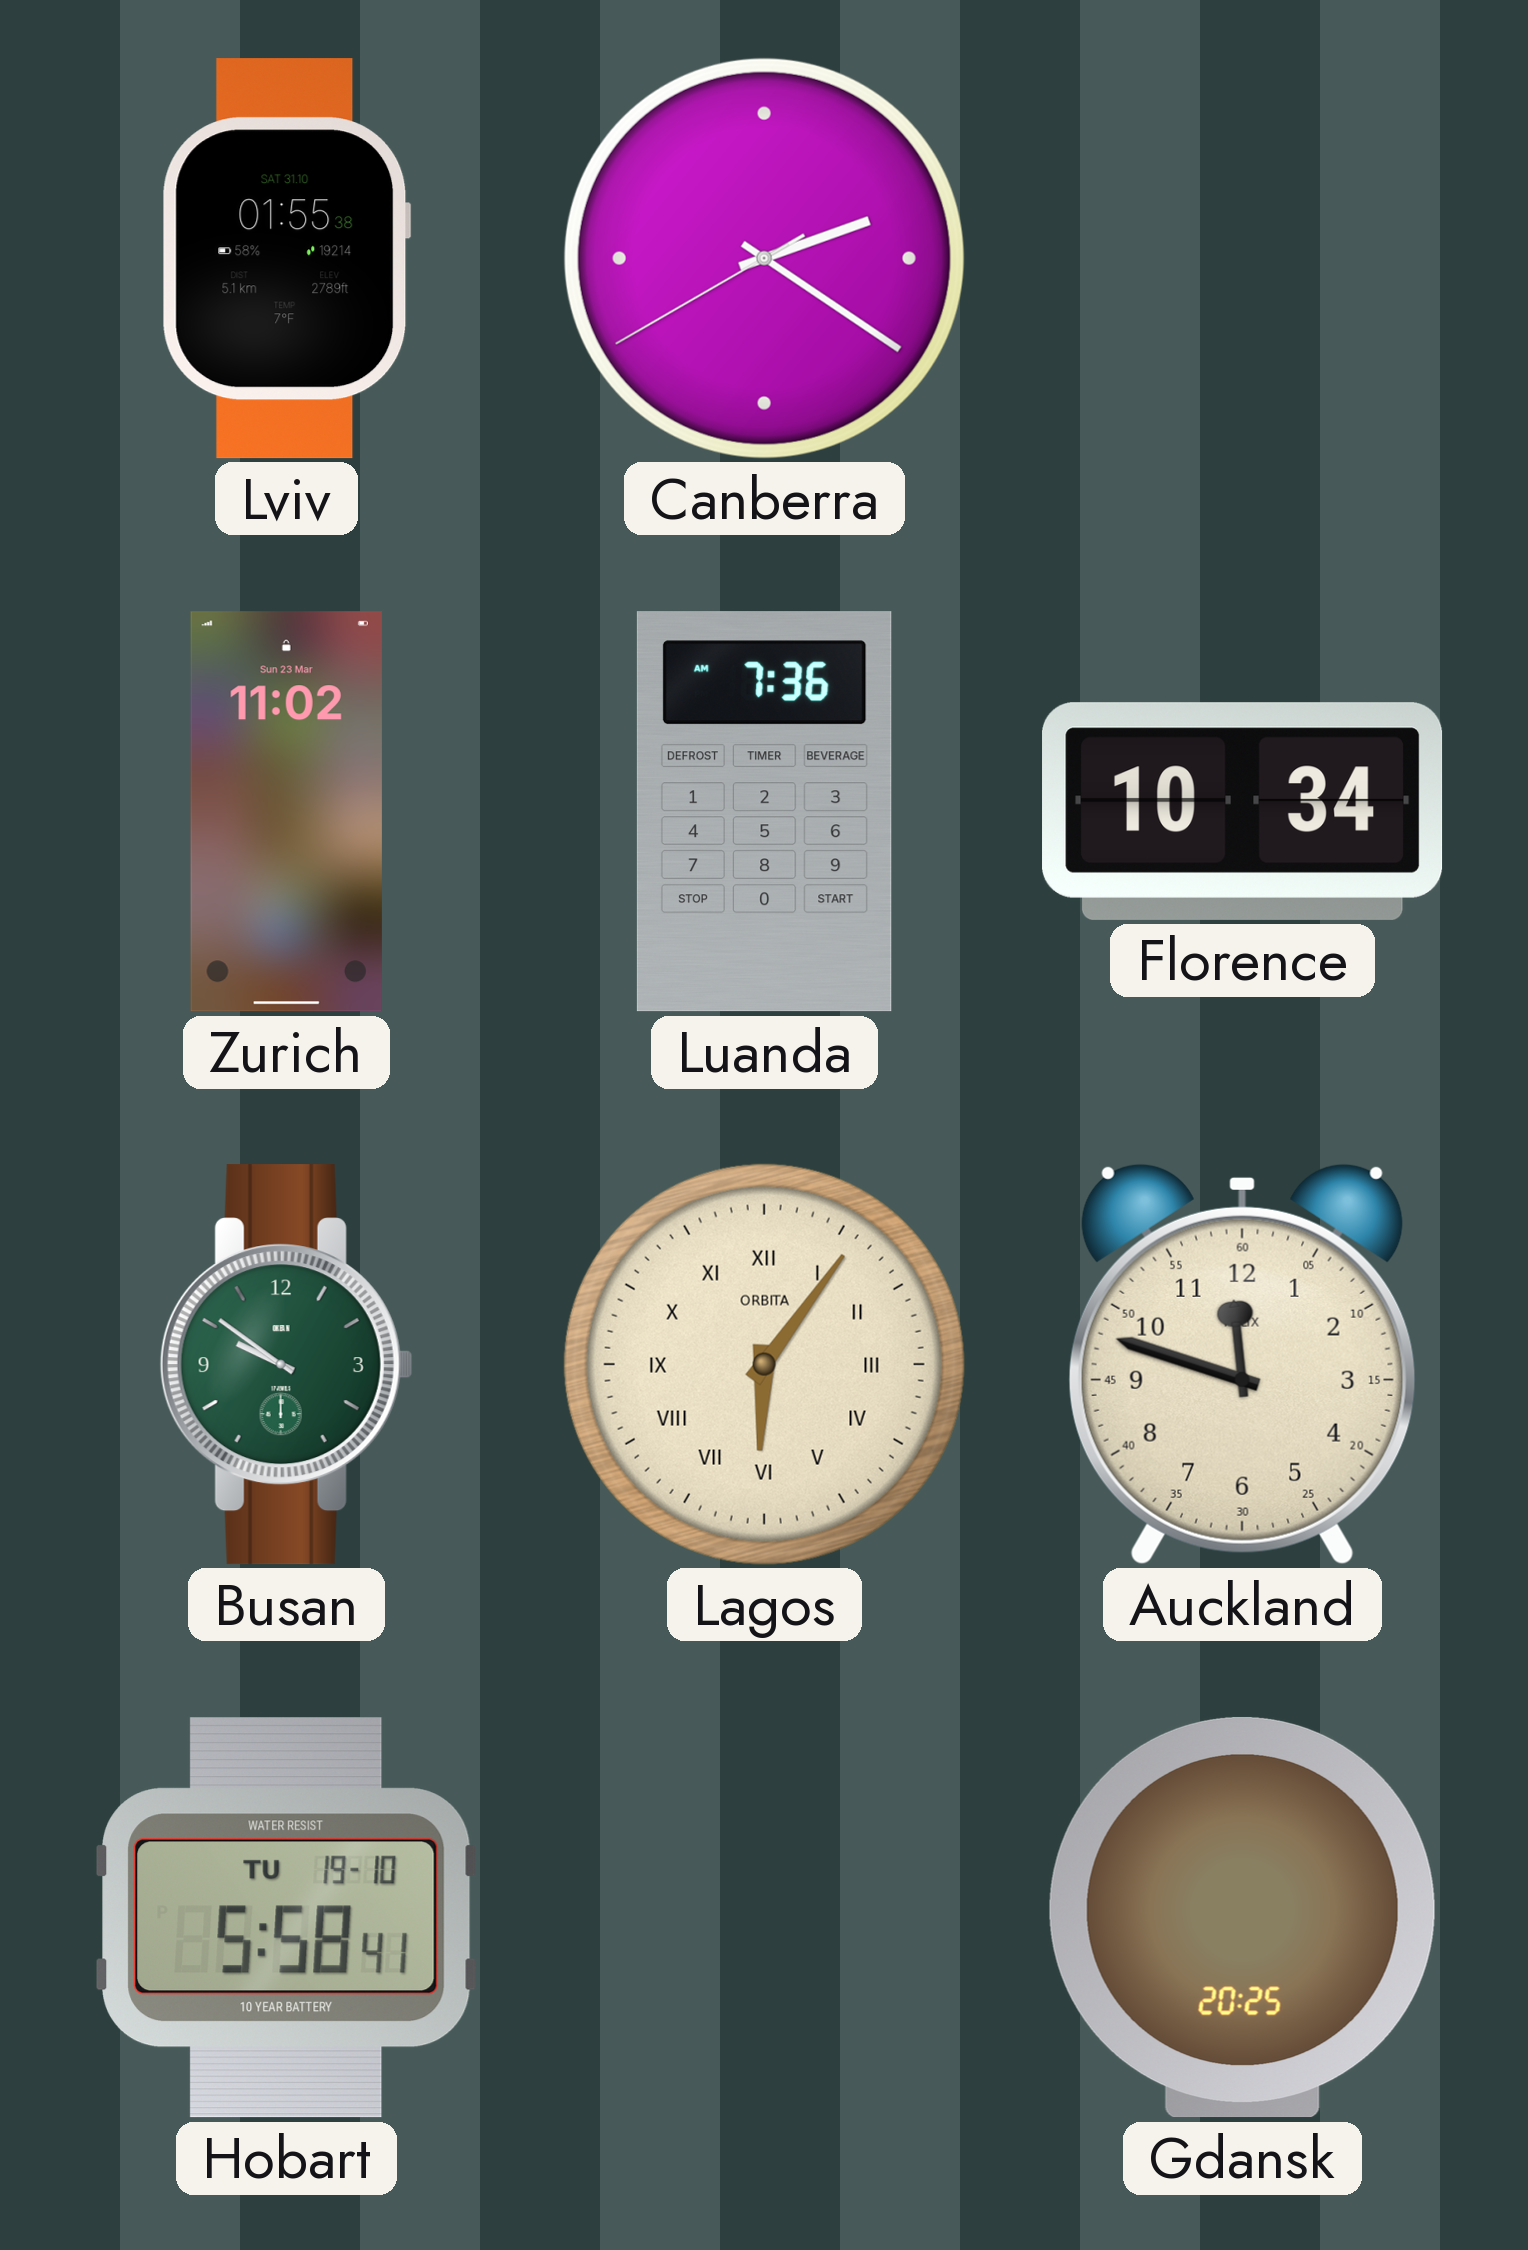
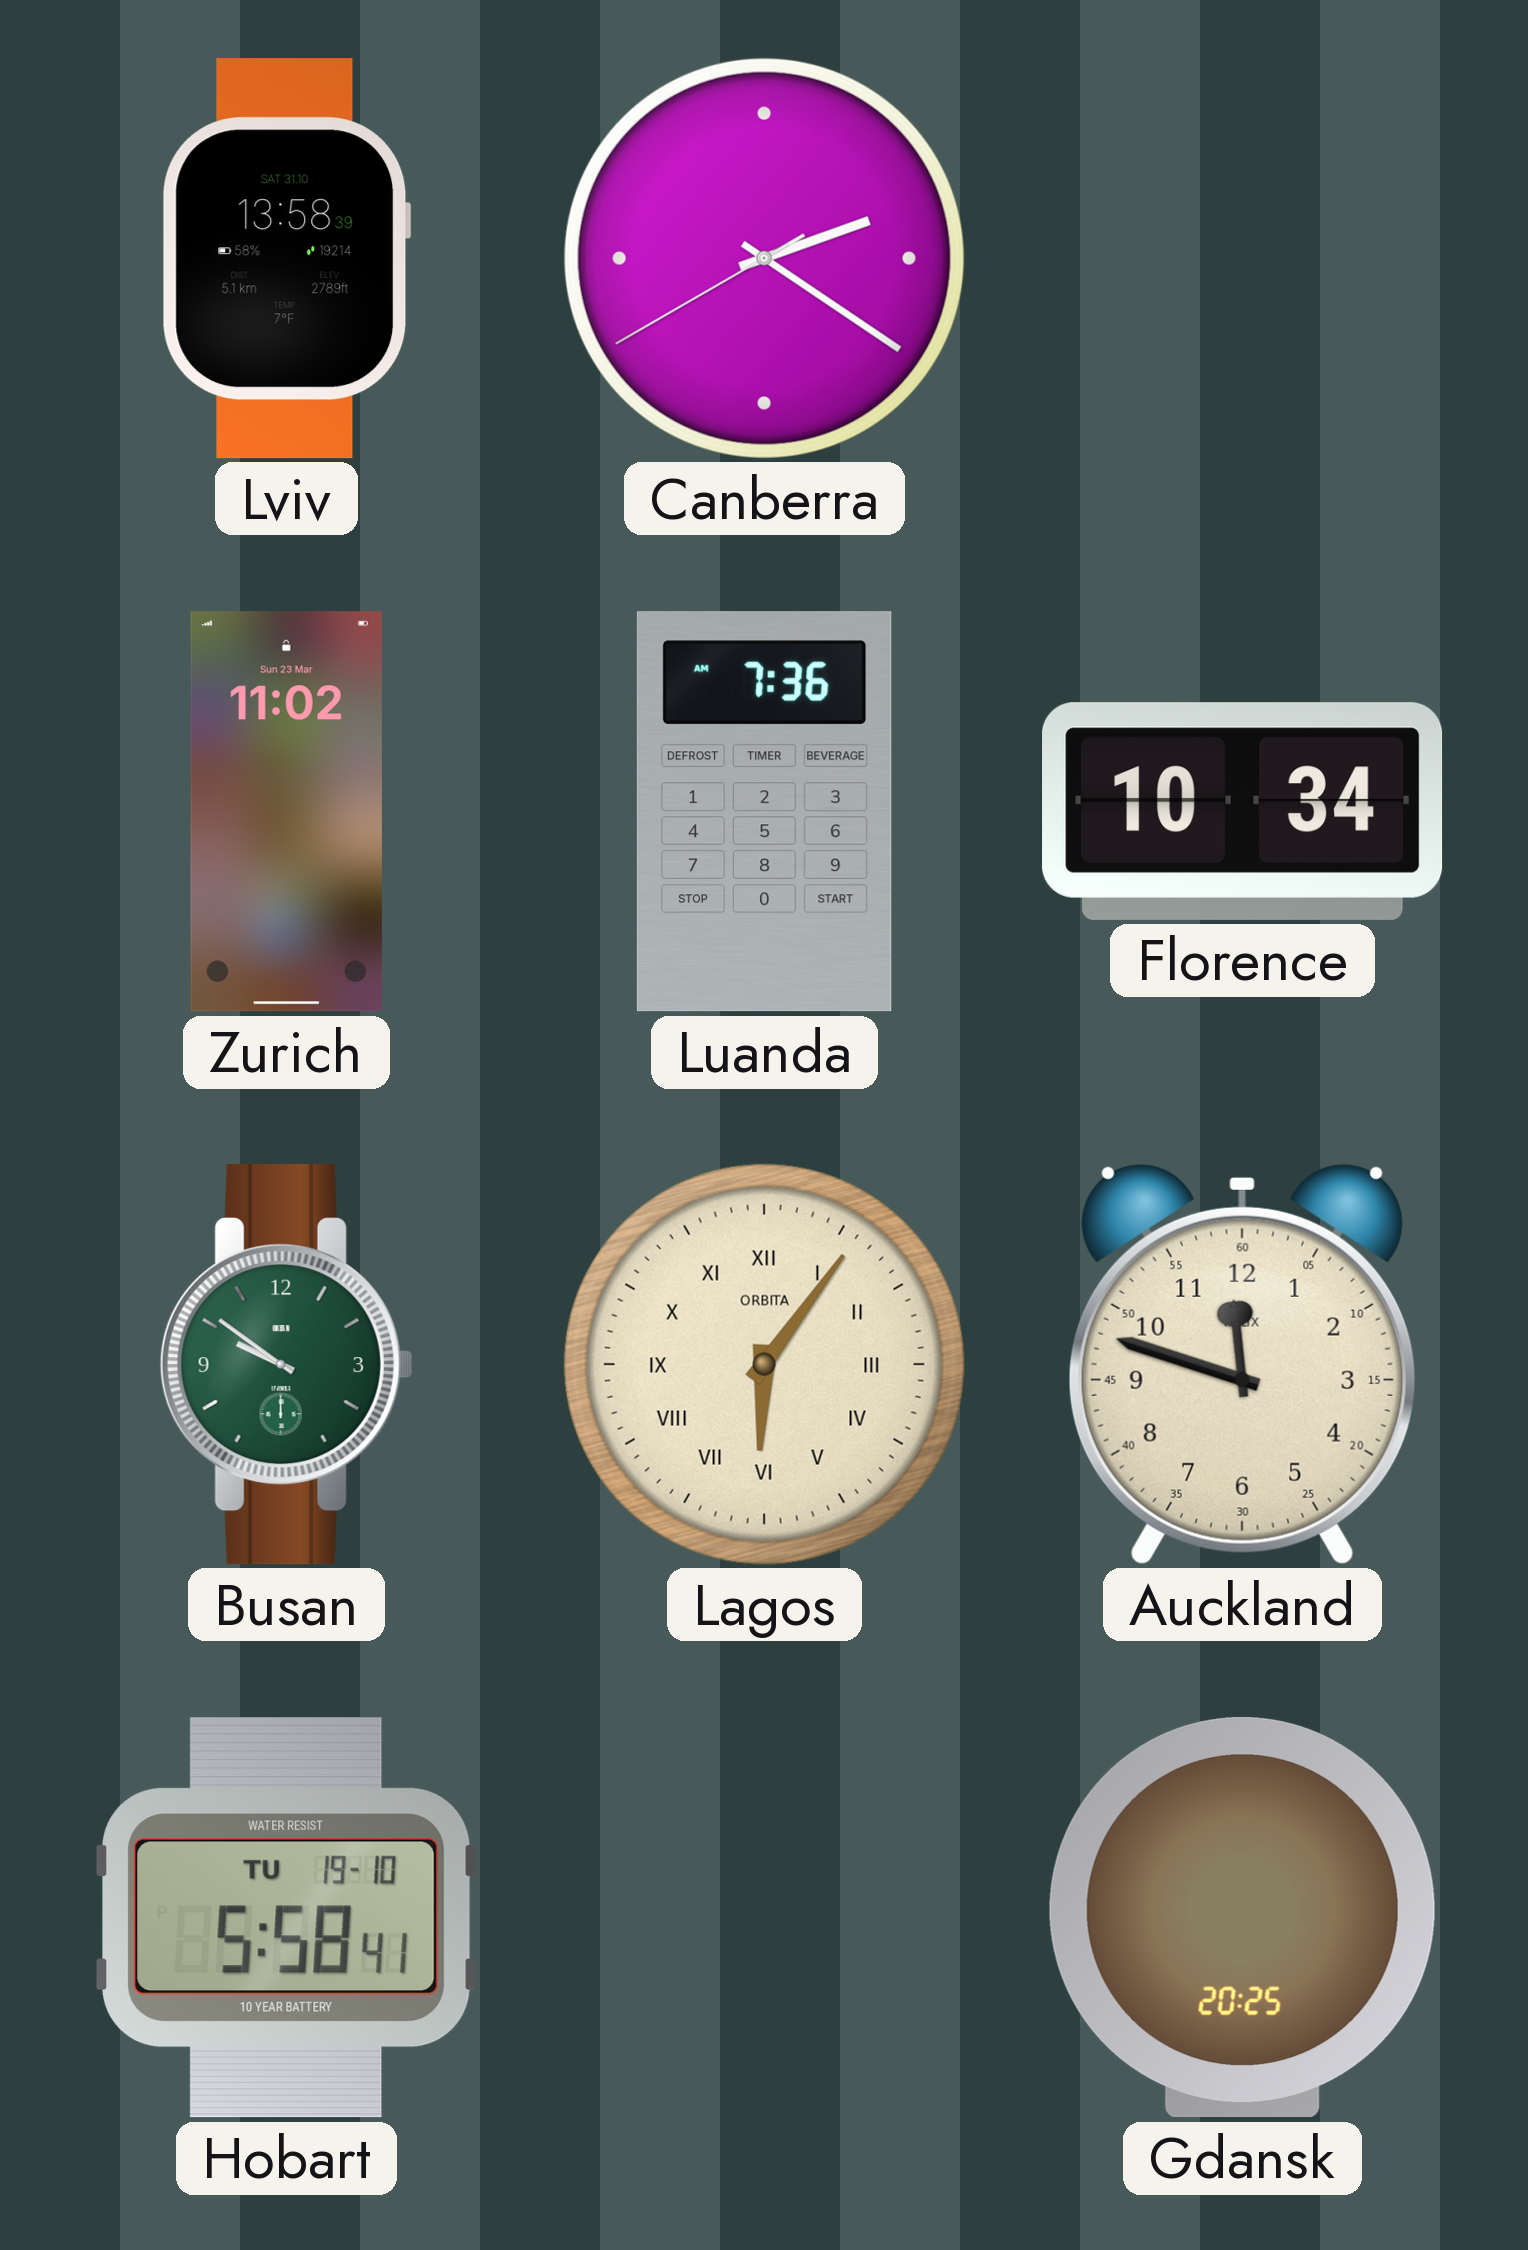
Lviv: 01:55 -> 13:58
